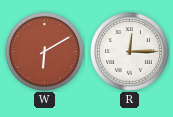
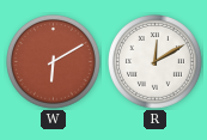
R: 12:15 -> 12:10
